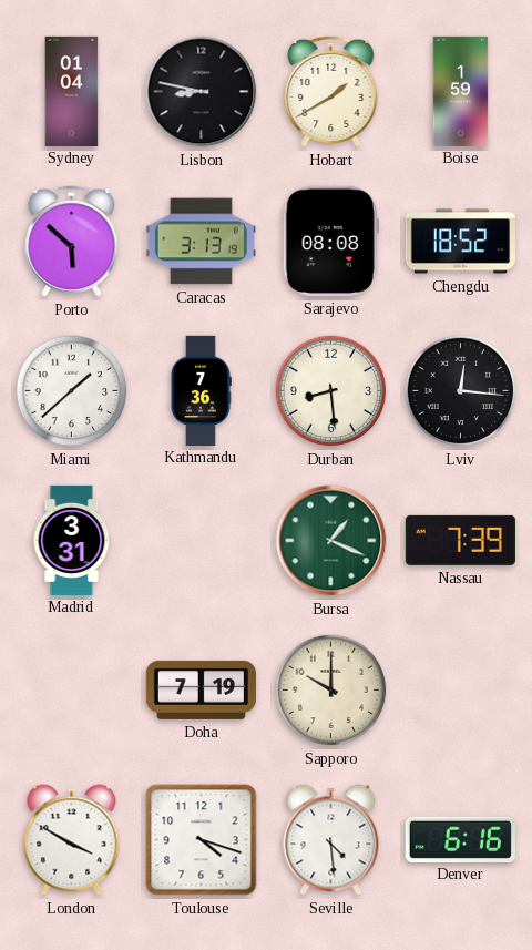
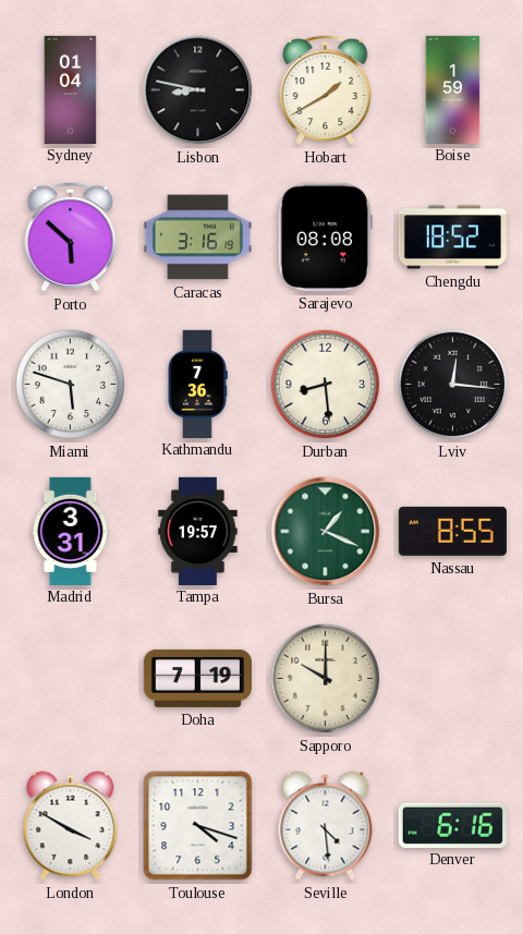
Caracas: 3:13 -> 3:16
Miami: 1:38 -> 5:48
Tampa: none -> 19:57
Nassau: 7:39 -> 8:55
